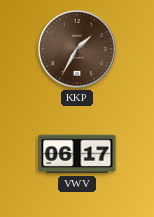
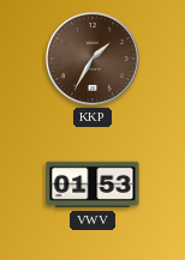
VWV: 06:17 -> 01:53
